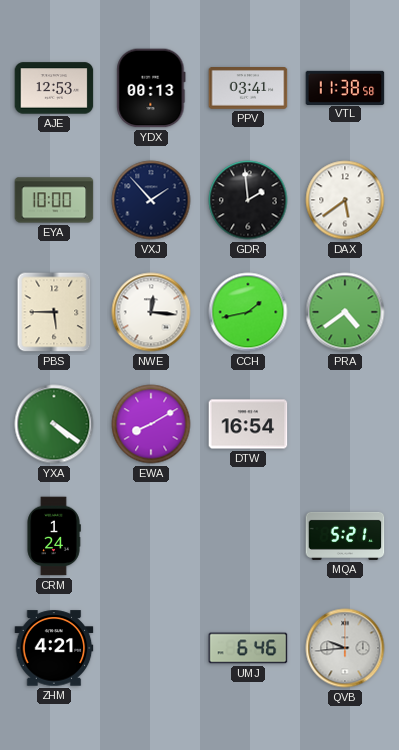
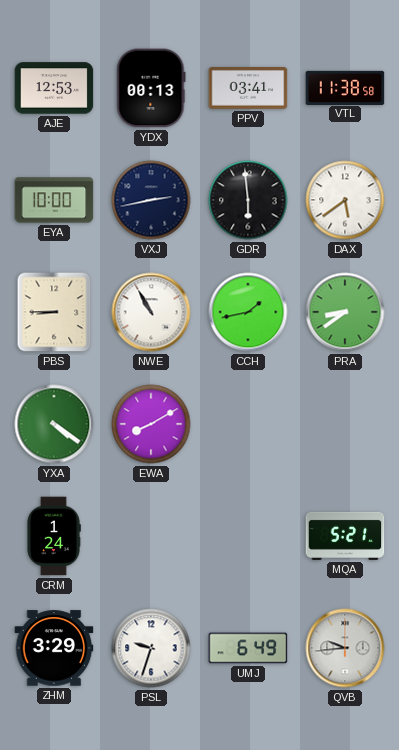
VXJ: 1:53 -> 2:43
GDR: 1:59 -> 5:59
PBS: 5:45 -> 8:45
NWE: 12:16 -> 10:55
PRA: 4:39 -> 8:39
DTW: 16:54 -> none
ZHM: 4:21 -> 3:29
PSL: none -> 9:33
UMJ: 6:46 -> 6:49
